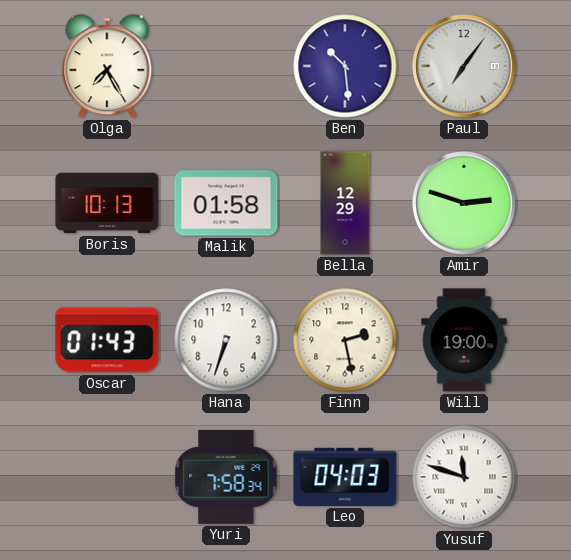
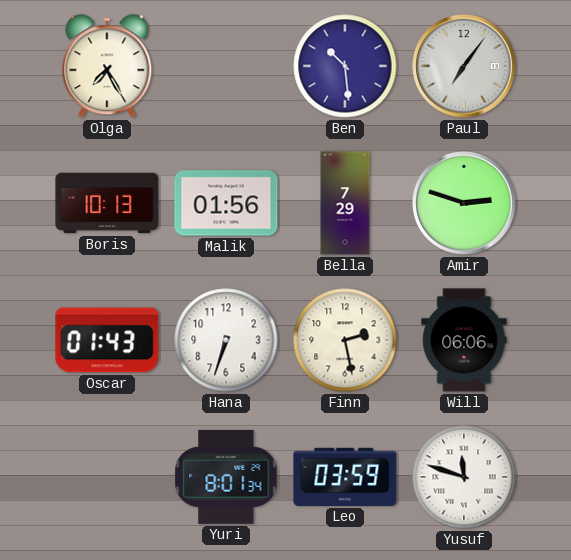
Malik: 01:58 -> 01:56
Bella: 12:29 -> 7:29
Will: 19:00 -> 06:06
Yuri: 7:58 -> 8:01
Leo: 04:03 -> 03:59
